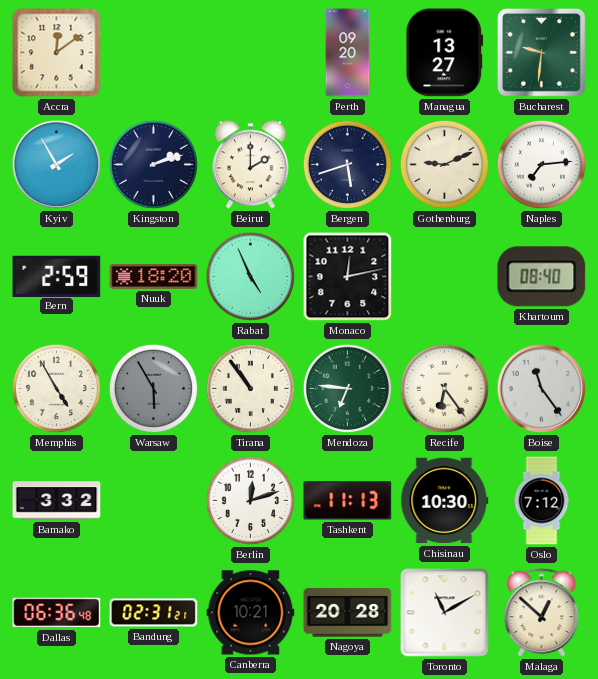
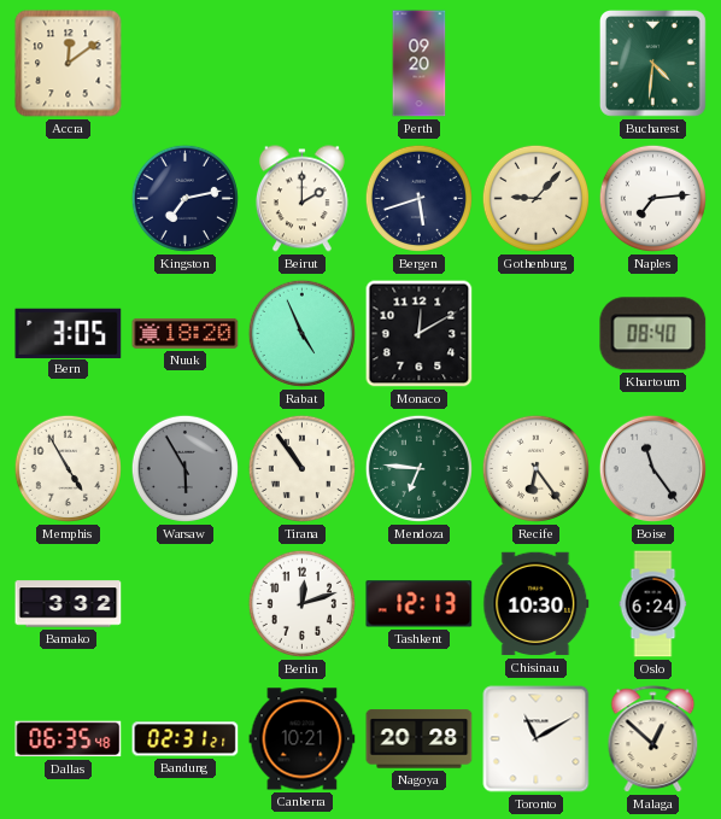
Managua: 13:27 -> none
Bucharest: 9:31 -> 4:31
Kyiv: 1:55 -> none
Kingston: 2:12 -> 7:13
Gothenburg: 9:11 -> 9:07
Bern: 2:59 -> 3:05
Monaco: 12:13 -> 12:10
Tashkent: 11:13 -> 12:13
Oslo: 7:12 -> 6:24
Dallas: 06:36 -> 06:35
